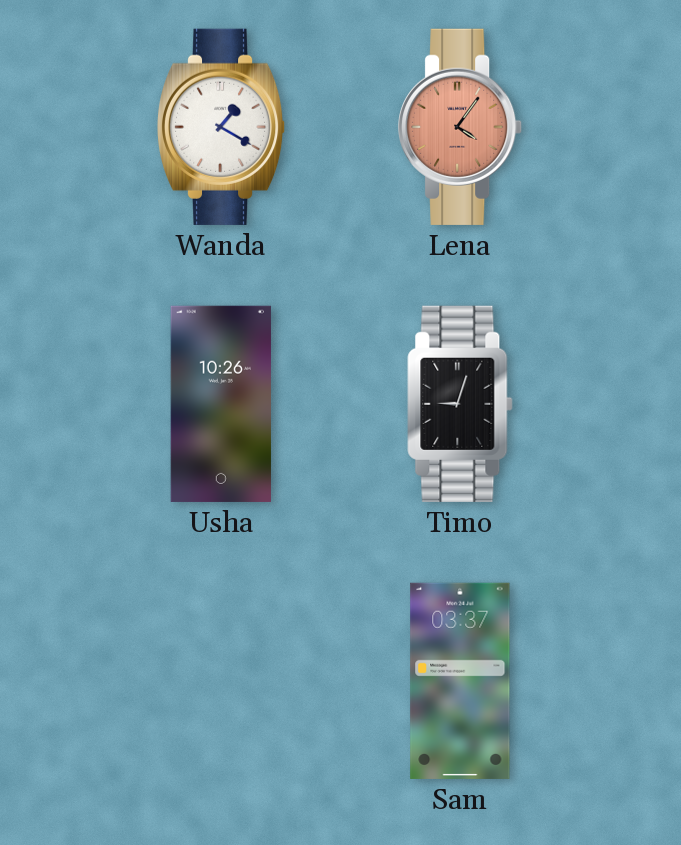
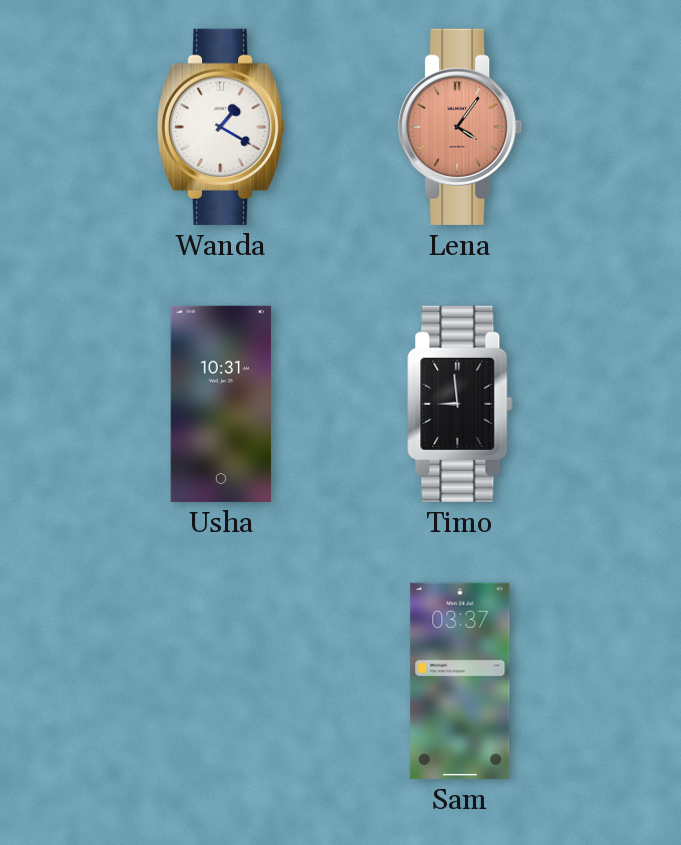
Usha: 10:26 -> 10:31
Timo: 9:03 -> 8:59
